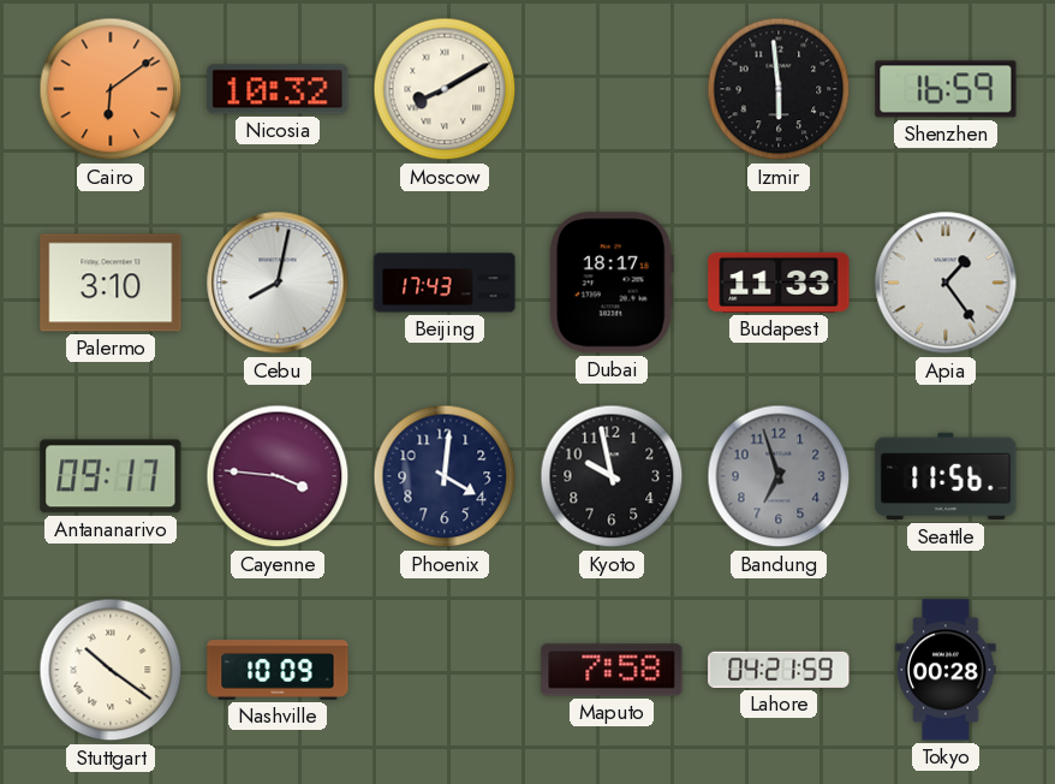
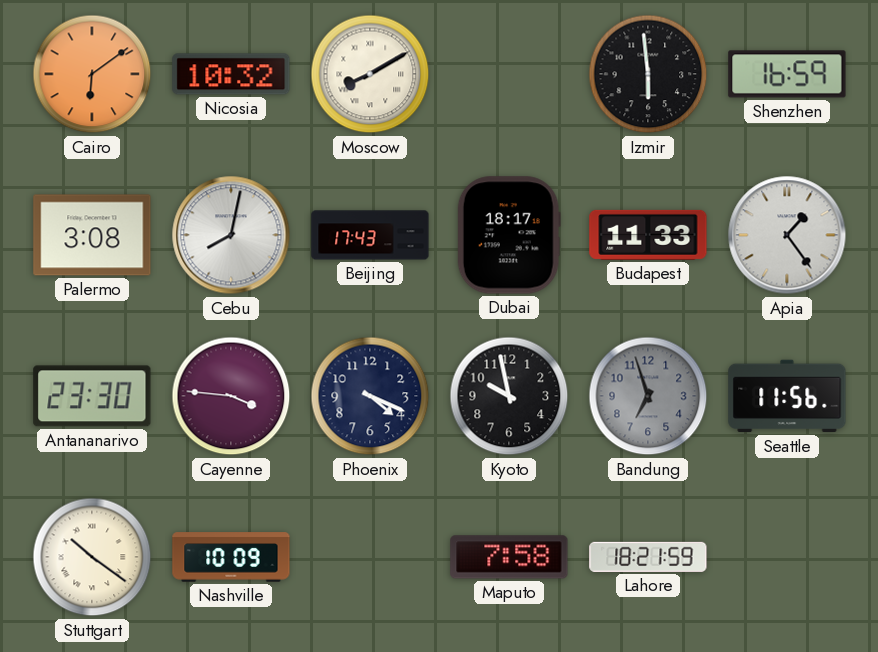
Palermo: 3:10 -> 3:08
Antananarivo: 09:17 -> 23:30
Phoenix: 4:01 -> 4:19
Lahore: 04:21 -> 18:21
Tokyo: 00:28 -> none
